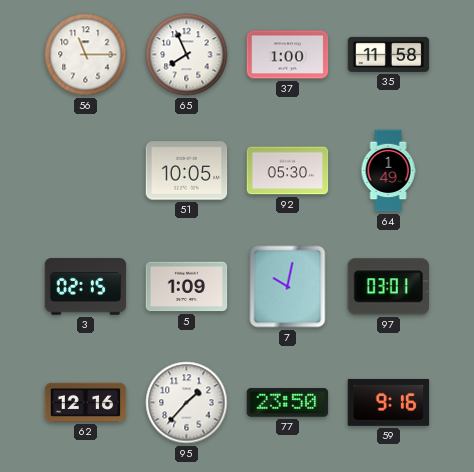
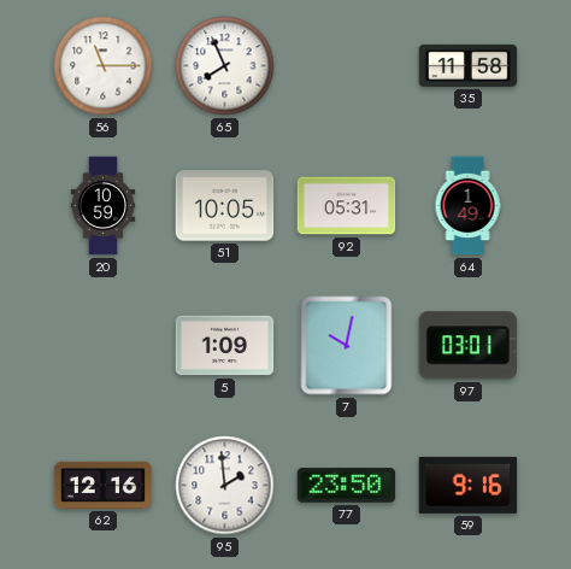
37: 1:00 -> none
20: none -> 10:59
92: 05:30 -> 05:31
3: 02:15 -> none
95: 1:37 -> 1:59
